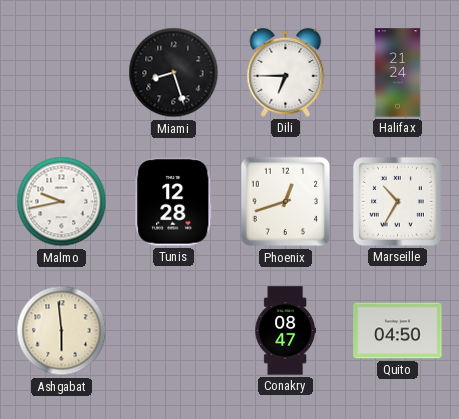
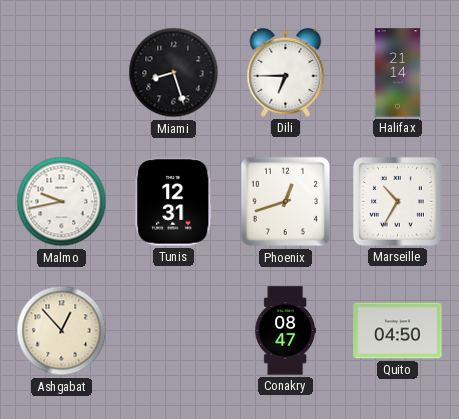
Halifax: 21:24 -> 21:14
Tunis: 12:28 -> 12:31
Ashgabat: 5:59 -> 12:53
